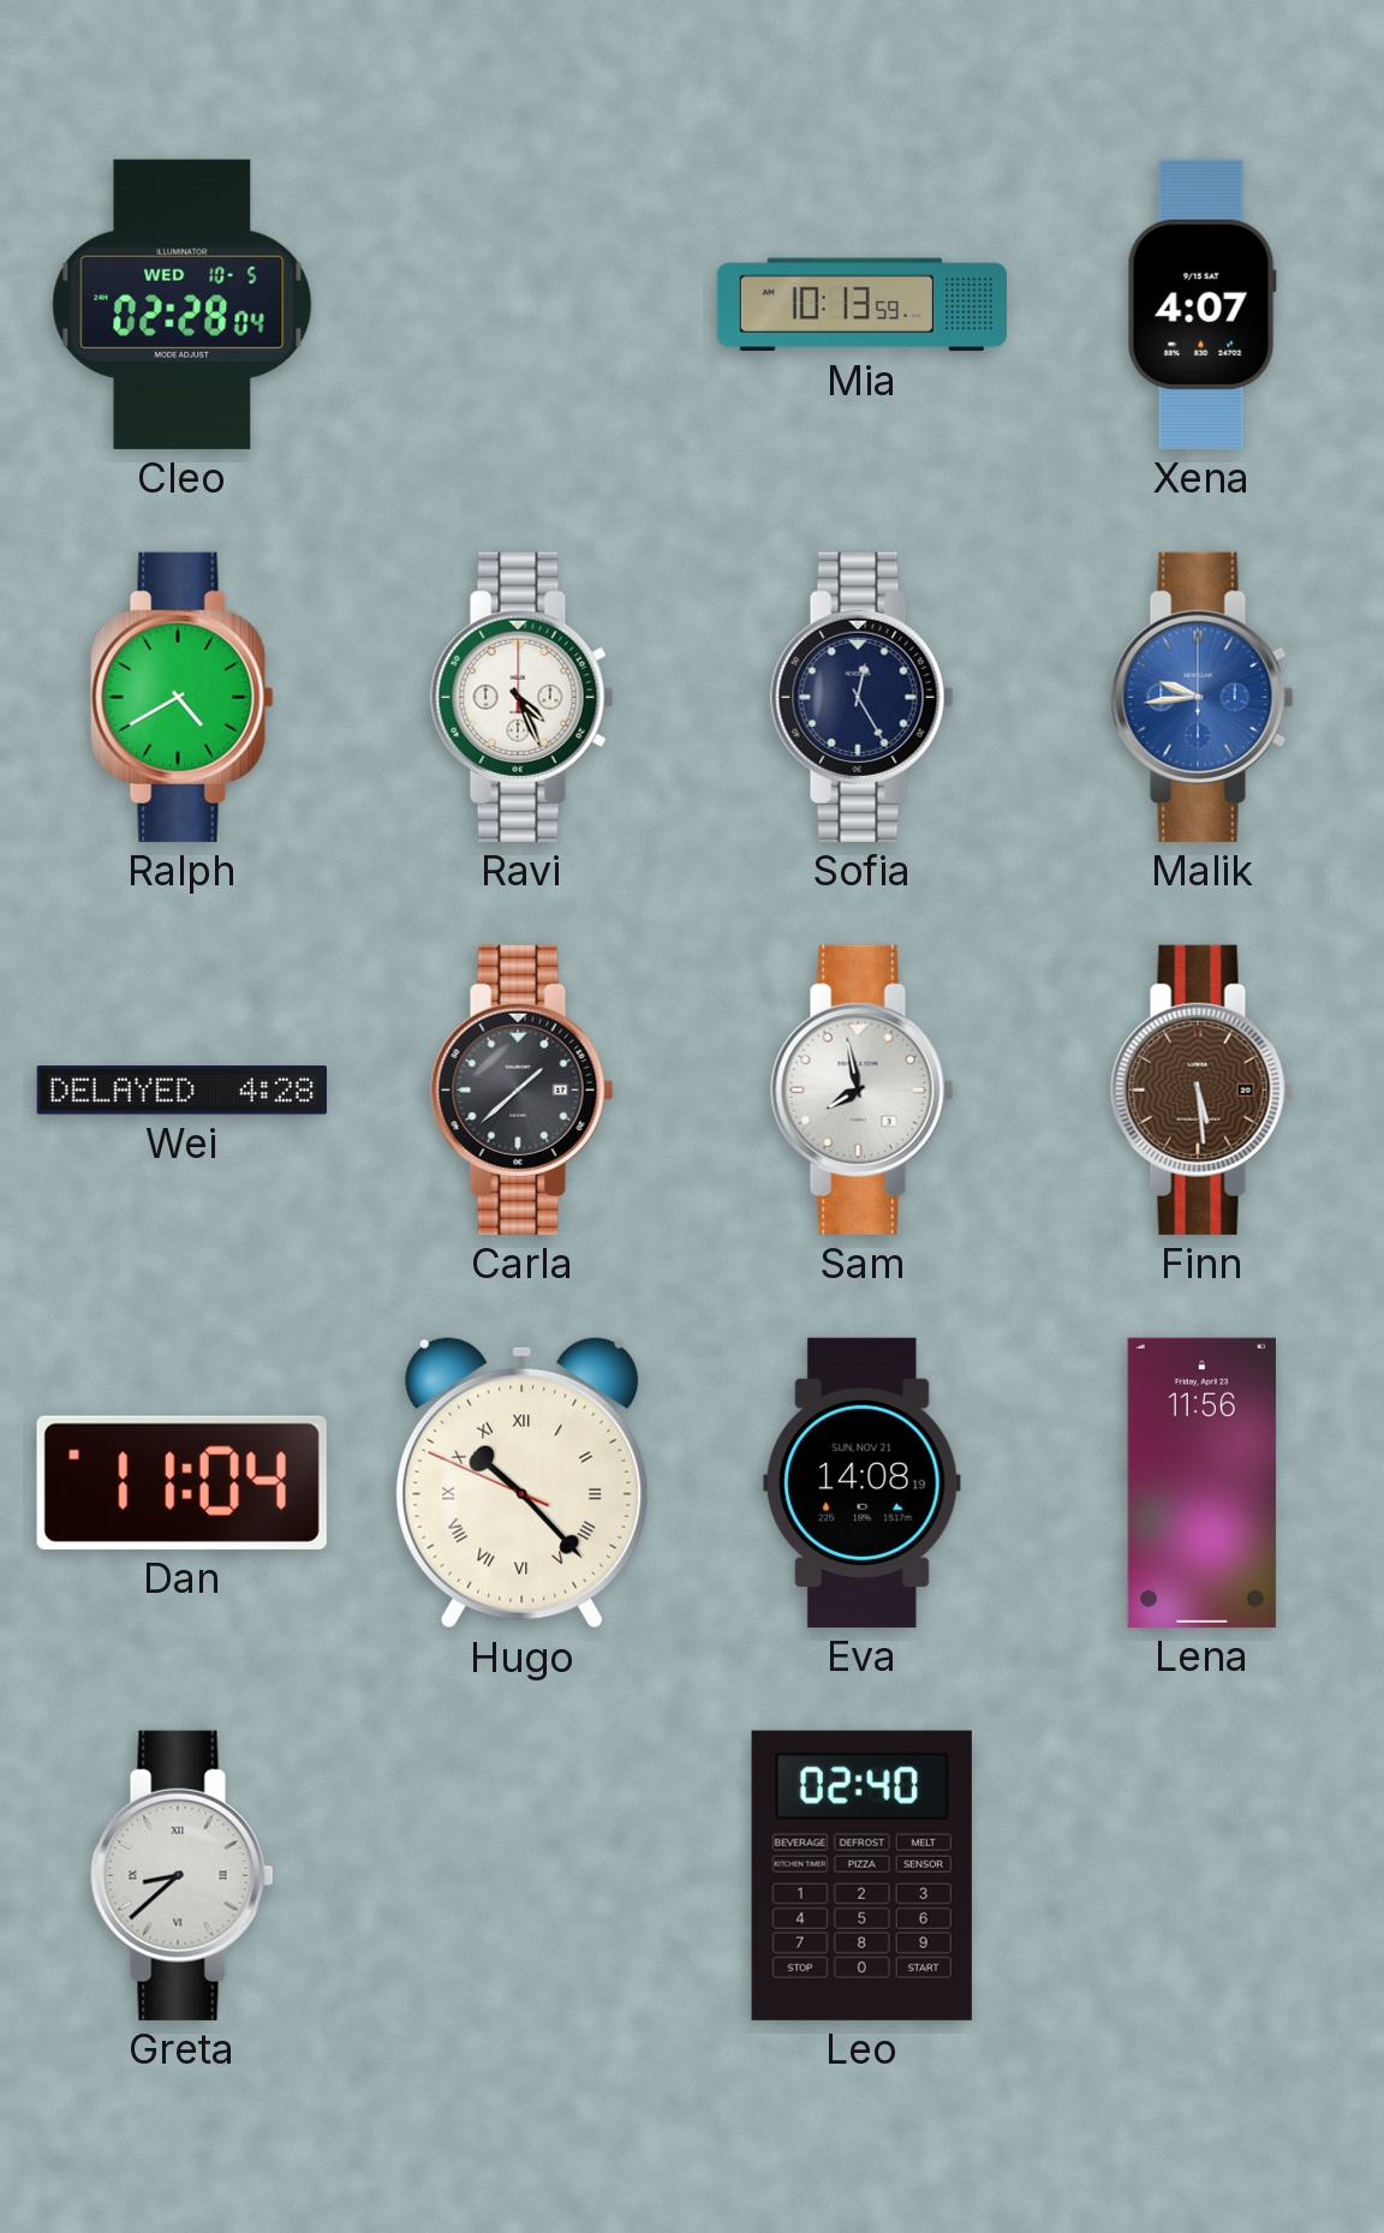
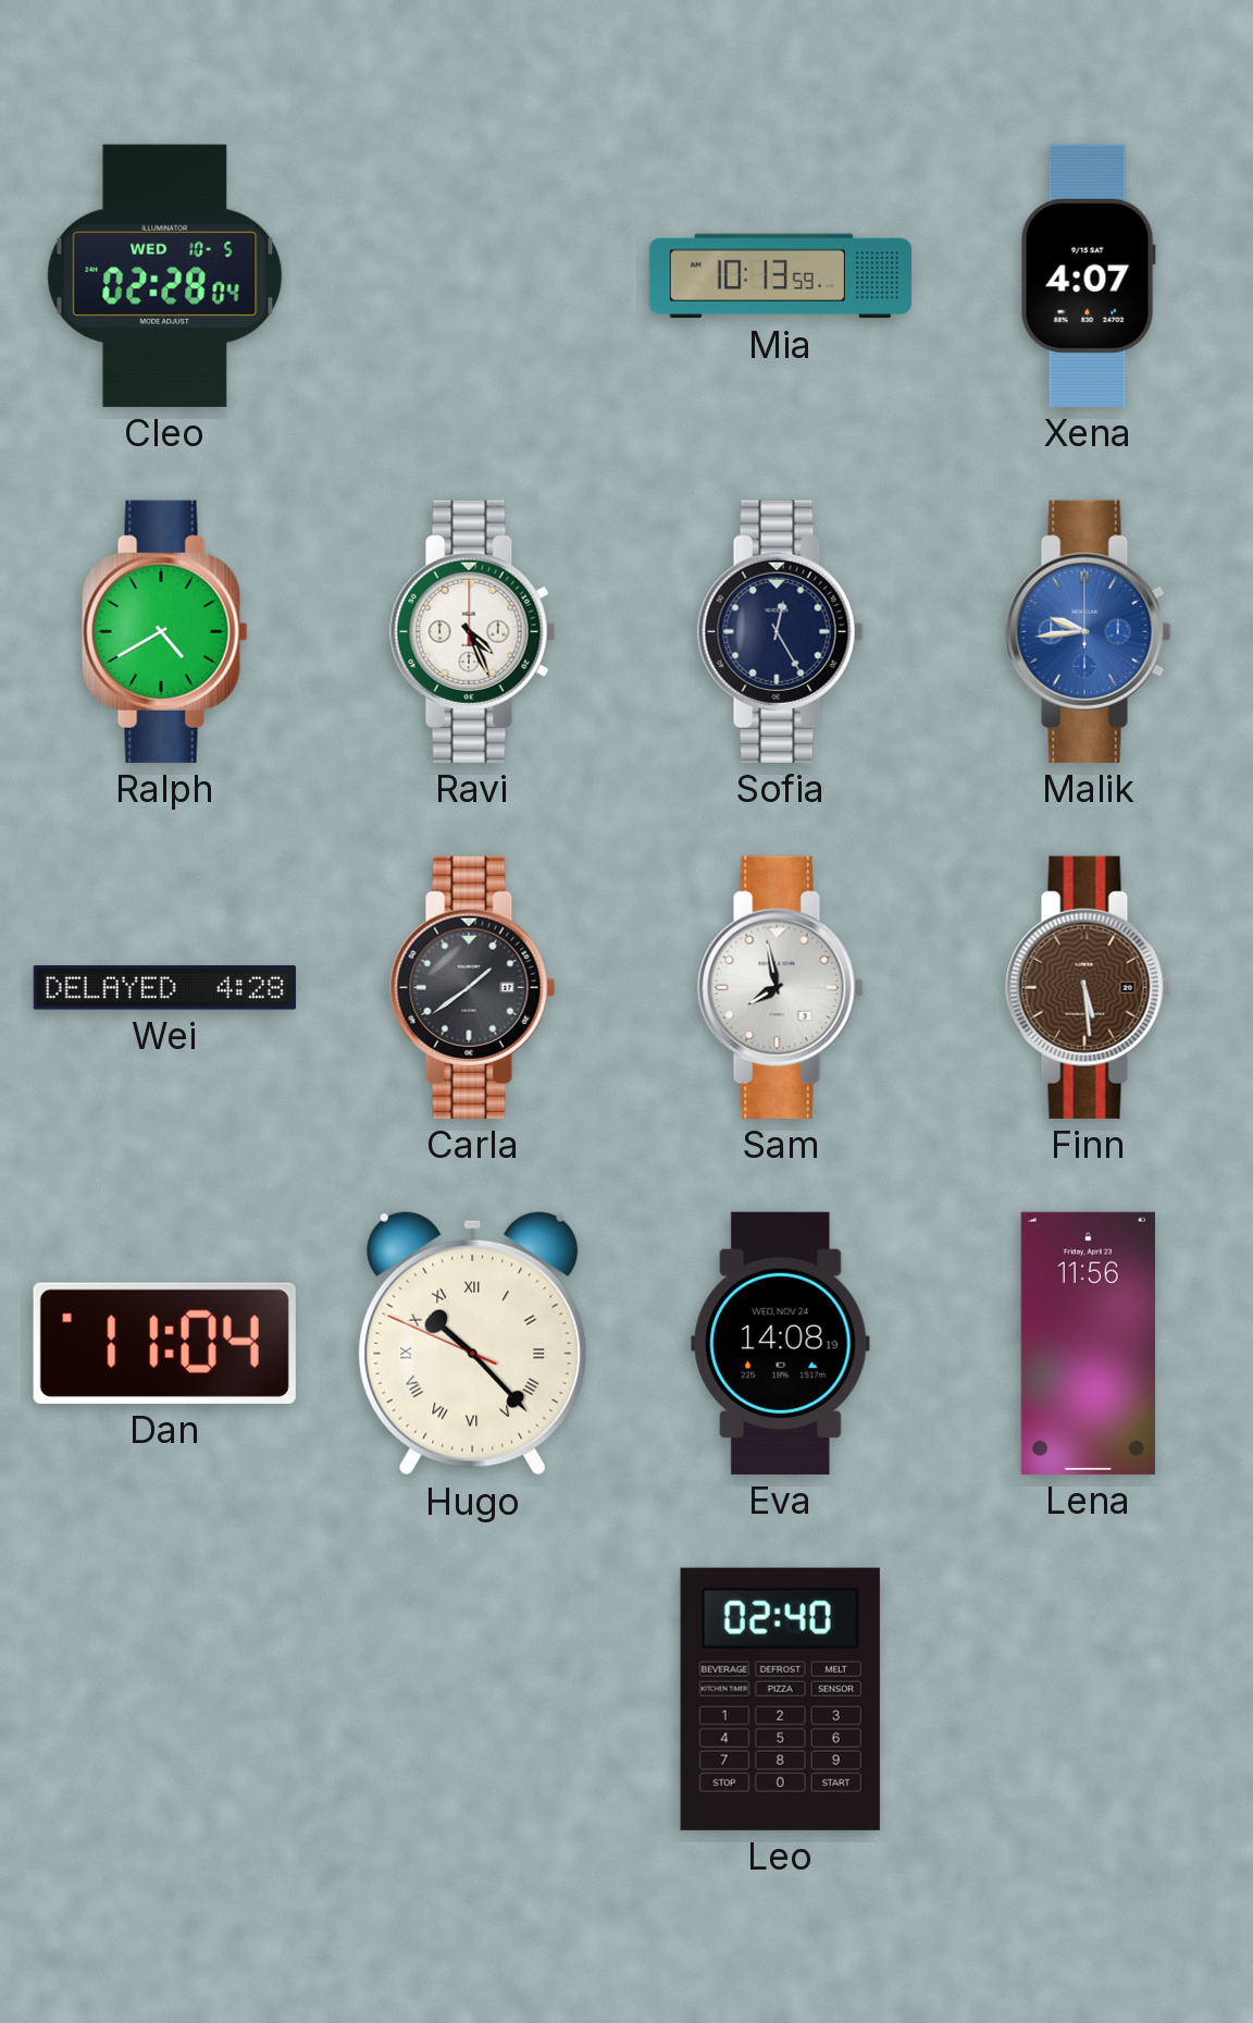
Carla: 1:38 -> 1:39
Eva date: SUN, NOV 21 -> WED, NOV 24
Greta: 8:38 -> none
